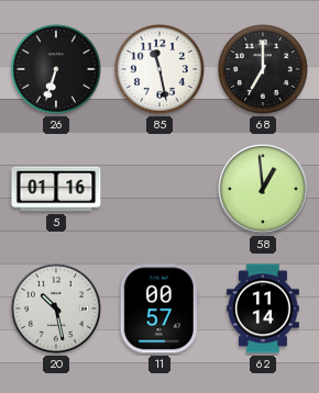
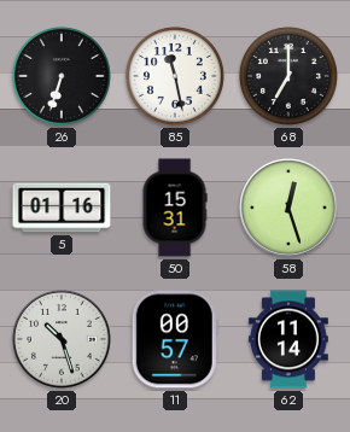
50: none -> 15:31
58: 12:59 -> 12:27
20: 10:28 -> 10:27
